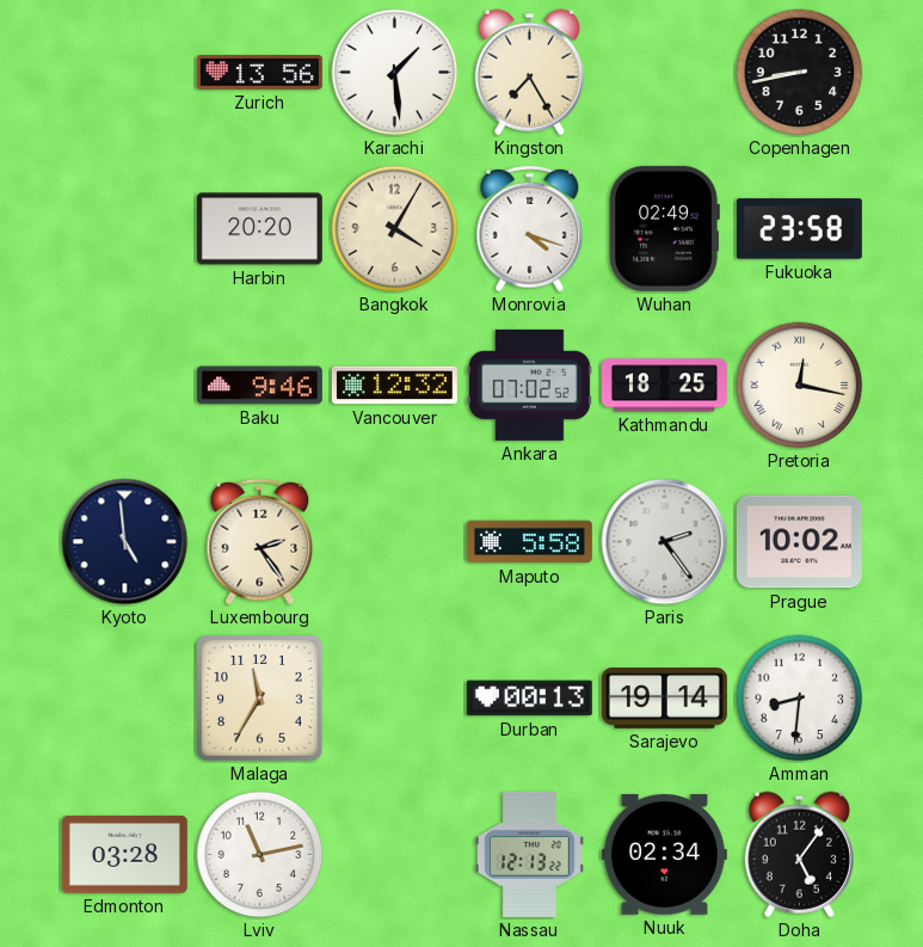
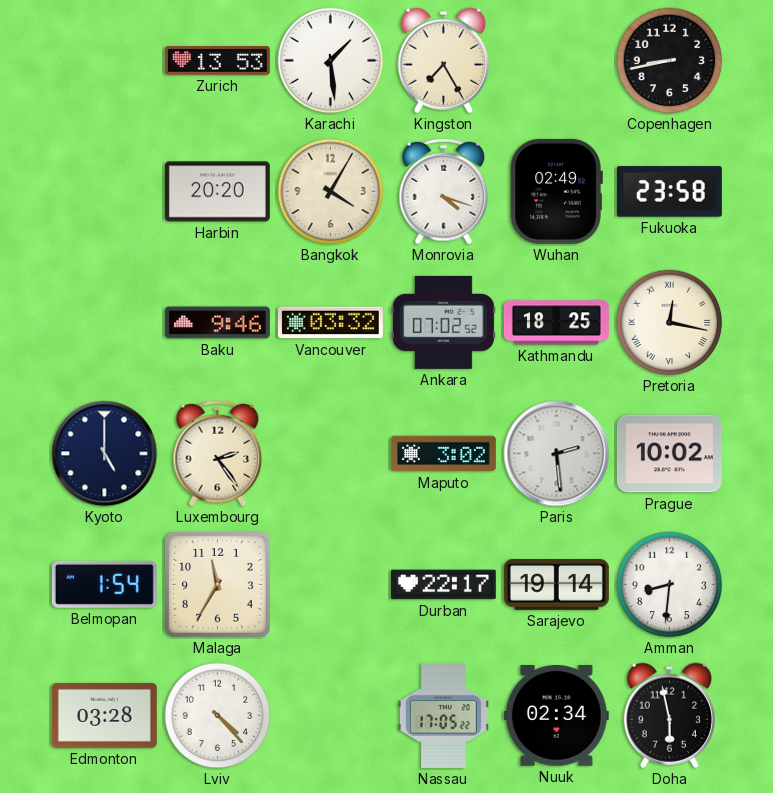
Zurich: 13:56 -> 13:53
Vancouver: 12:32 -> 03:32
Kyoto: 4:59 -> 5:00
Maputo: 5:58 -> 3:02
Paris: 2:24 -> 2:29
Belmopan: none -> 1:54
Durban: 00:13 -> 22:17
Lviv: 11:13 -> 4:23
Nassau: 12:13 -> 17:05
Doha: 5:06 -> 5:58
